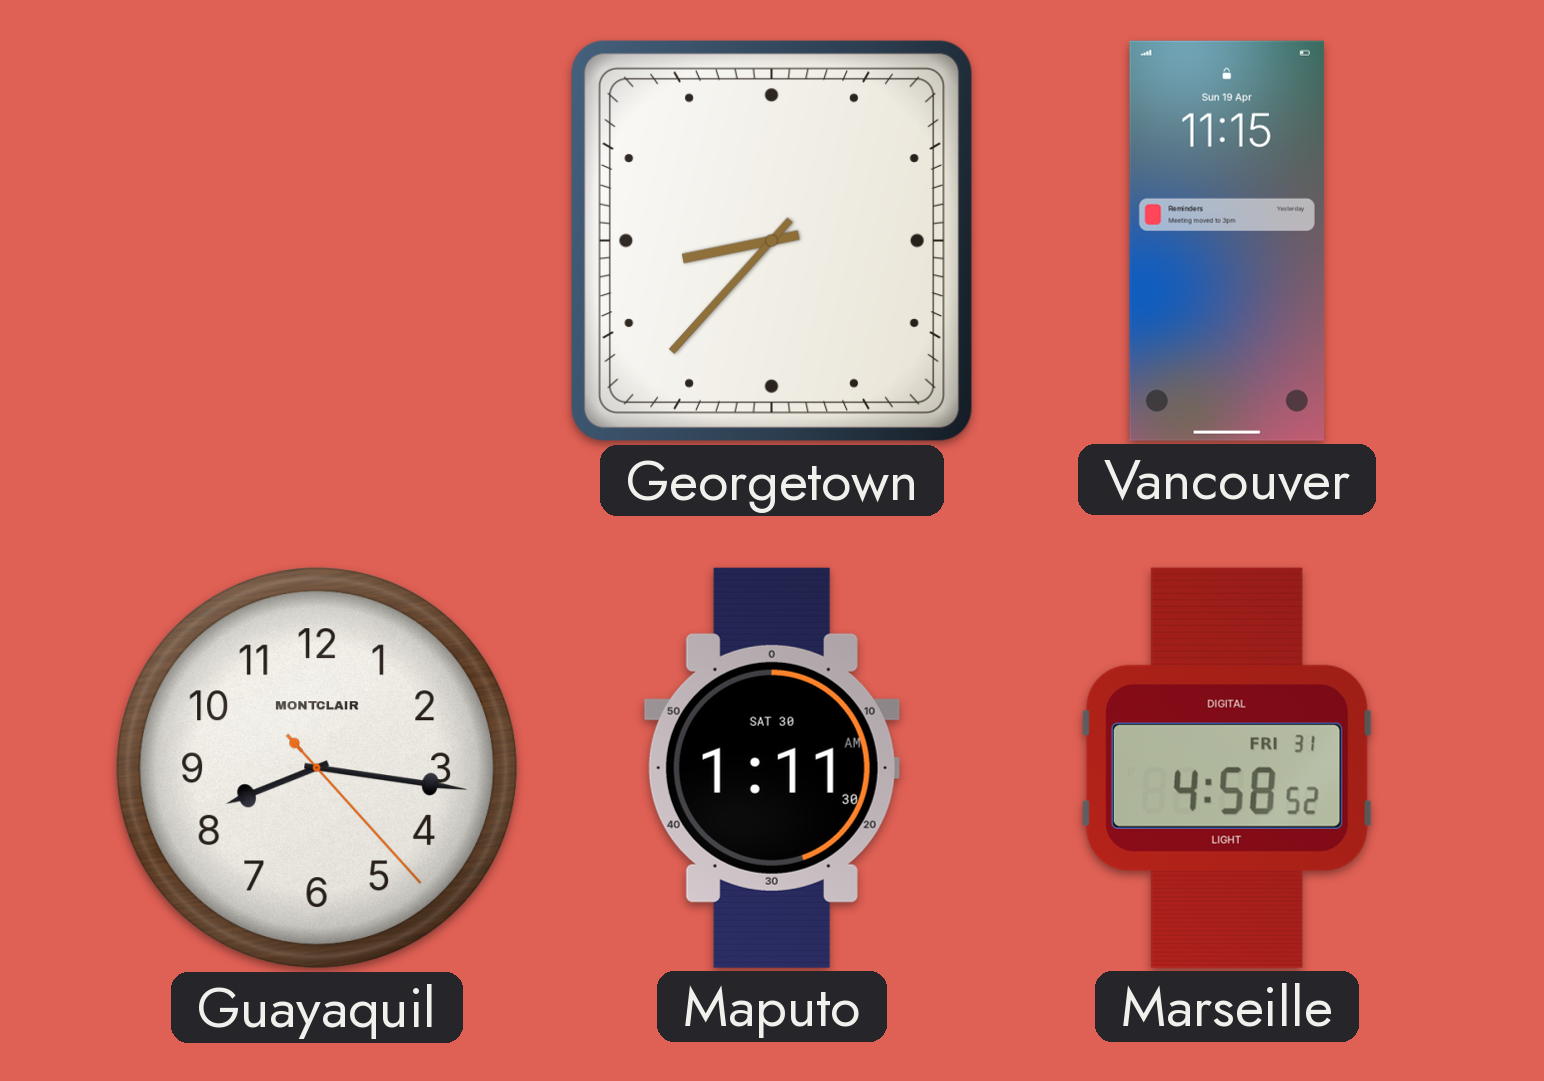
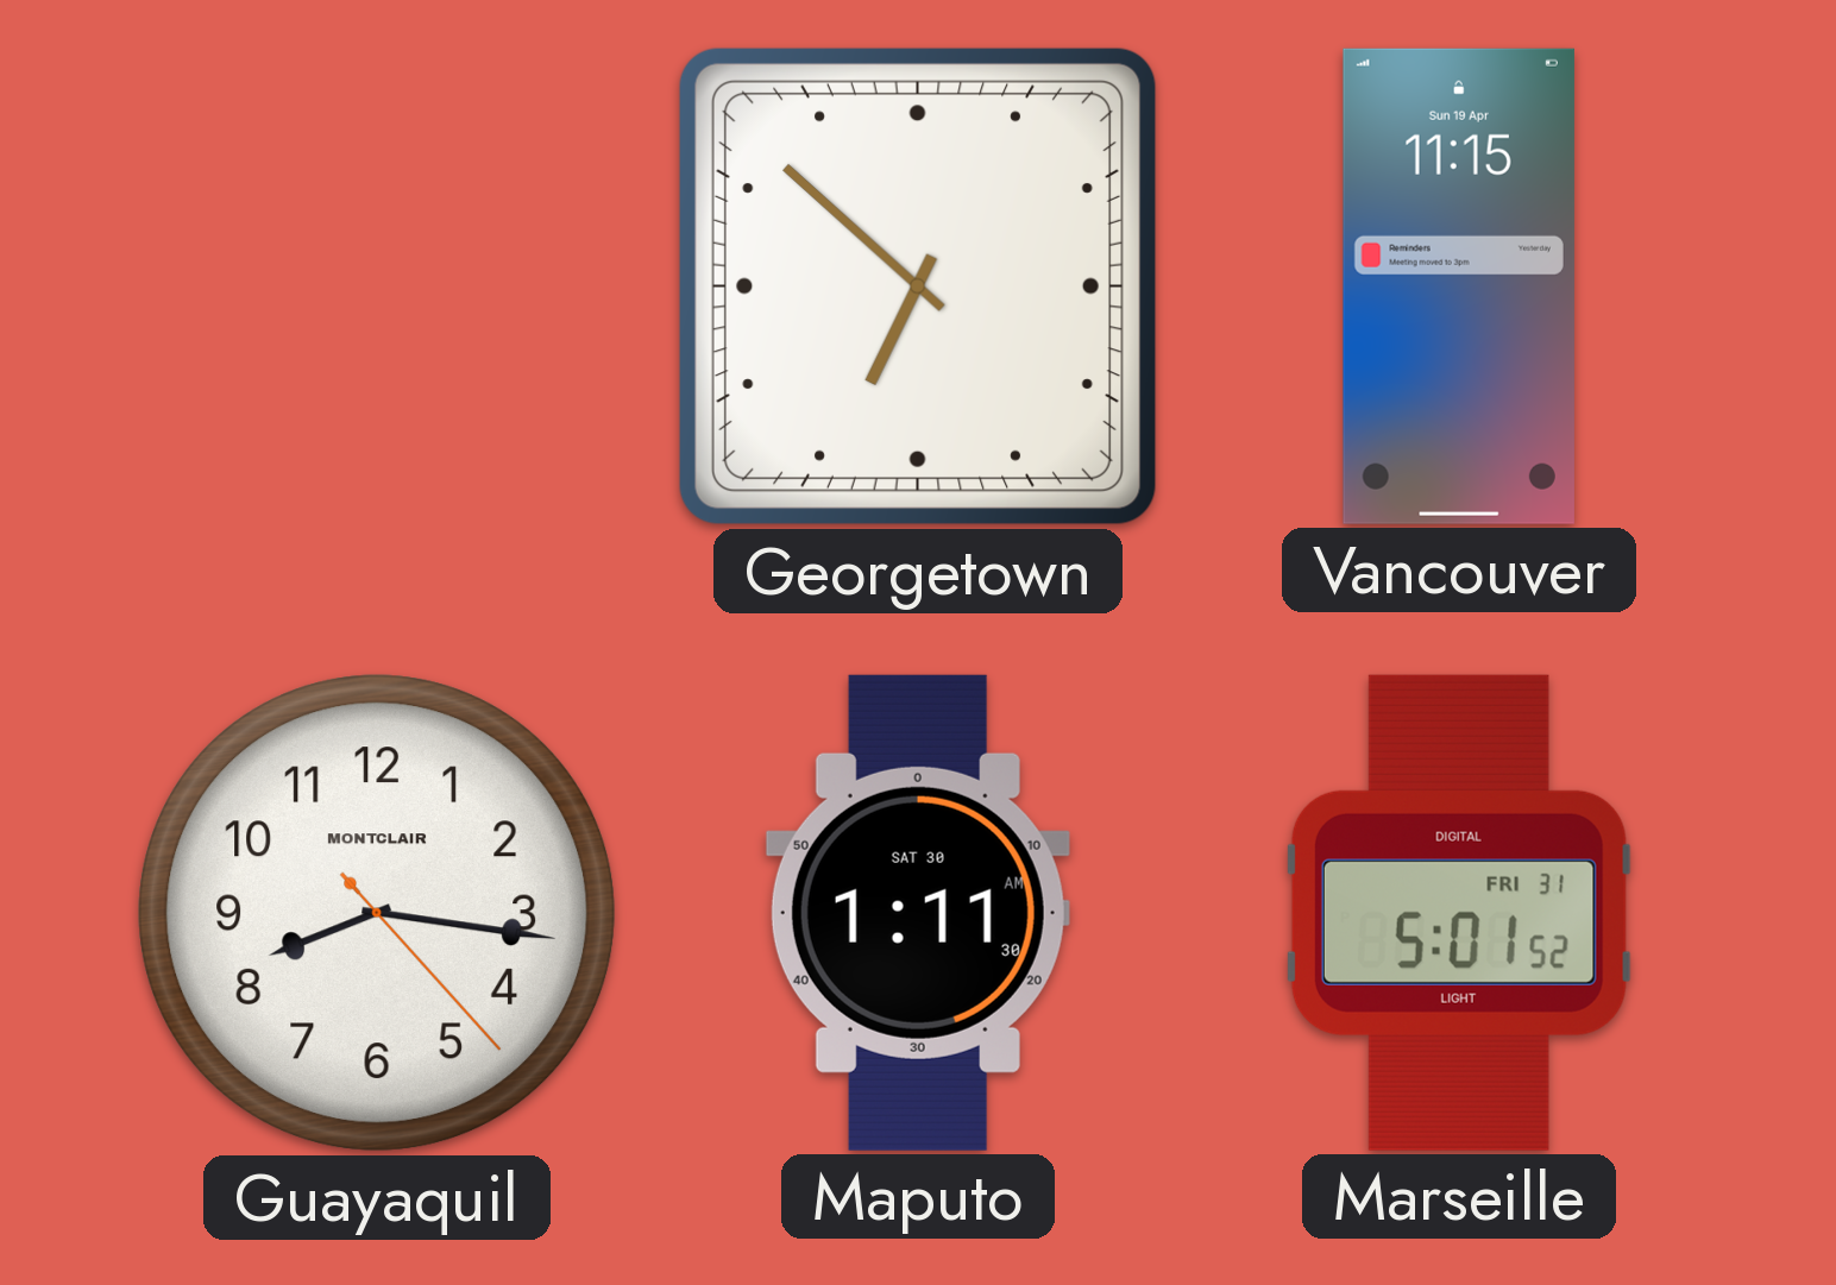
Georgetown: 8:37 -> 6:52
Marseille: 4:58 -> 5:01
